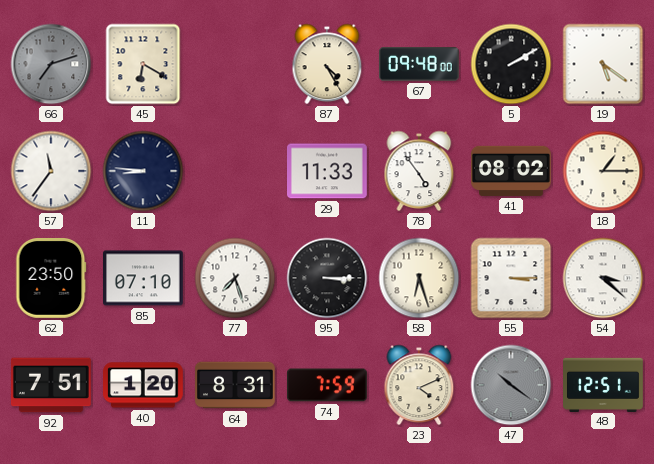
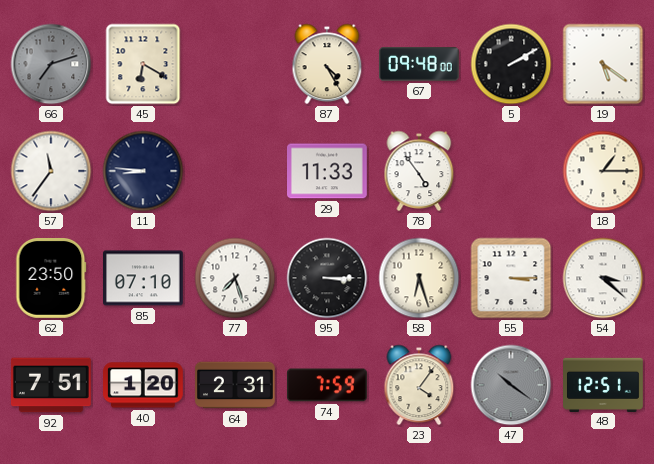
41: 08:02 -> none
64: 8:31 -> 2:31
23: 4:11 -> 4:06
